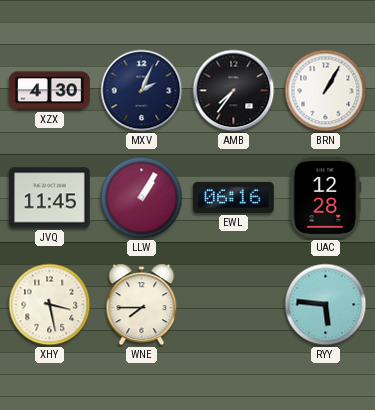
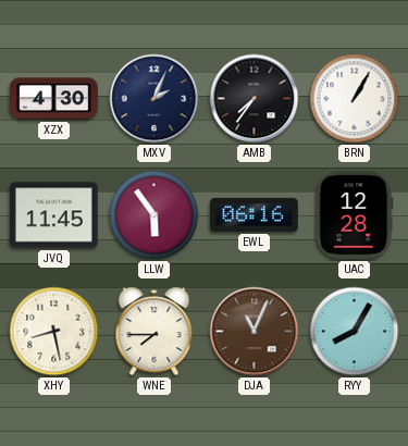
LLW: 1:05 -> 5:54
XHY: 3:28 -> 8:28
DJA: none -> 11:04
RYY: 5:46 -> 8:05
